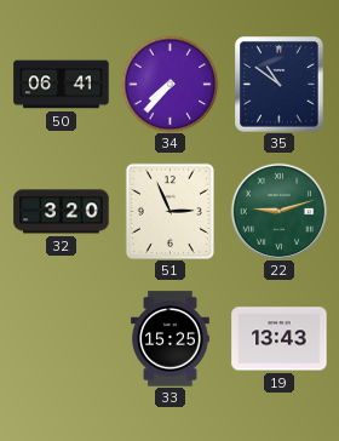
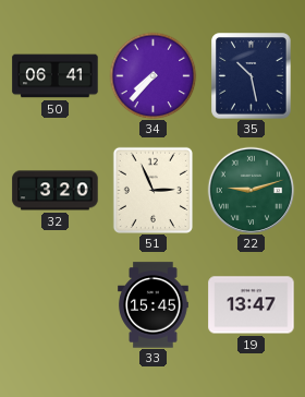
35: 10:51 -> 10:28
33: 15:25 -> 15:45
19: 13:43 -> 13:47
